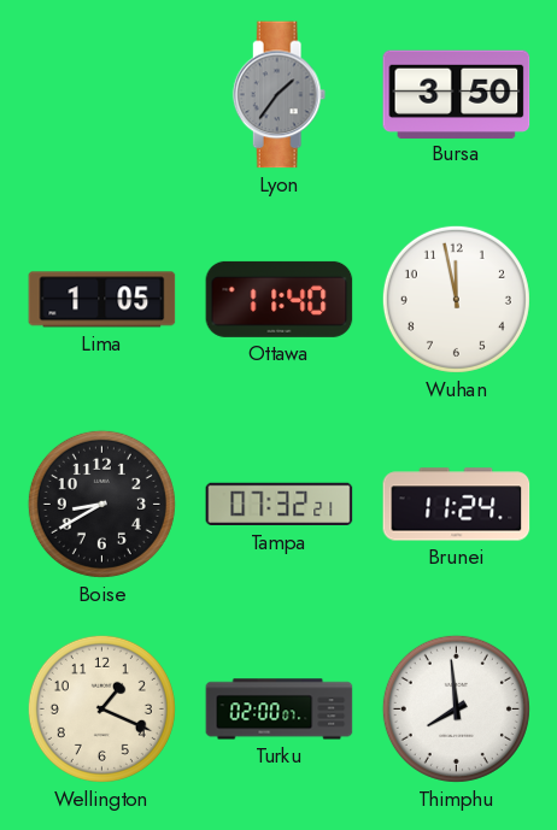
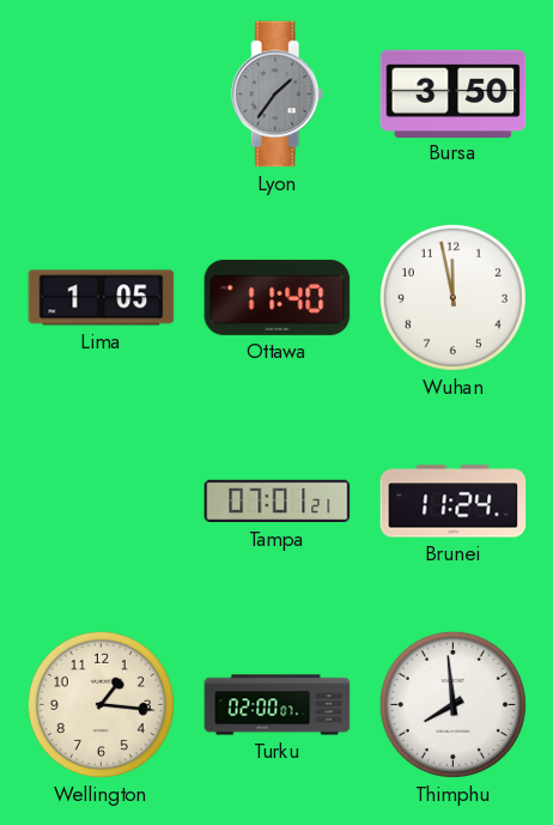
Boise: 8:40 -> none
Tampa: 07:32 -> 07:01
Wellington: 1:19 -> 1:16
